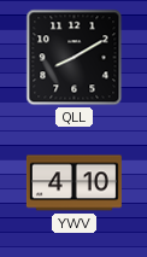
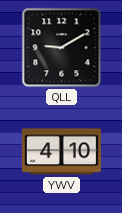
QLL: 8:10 -> 9:10
